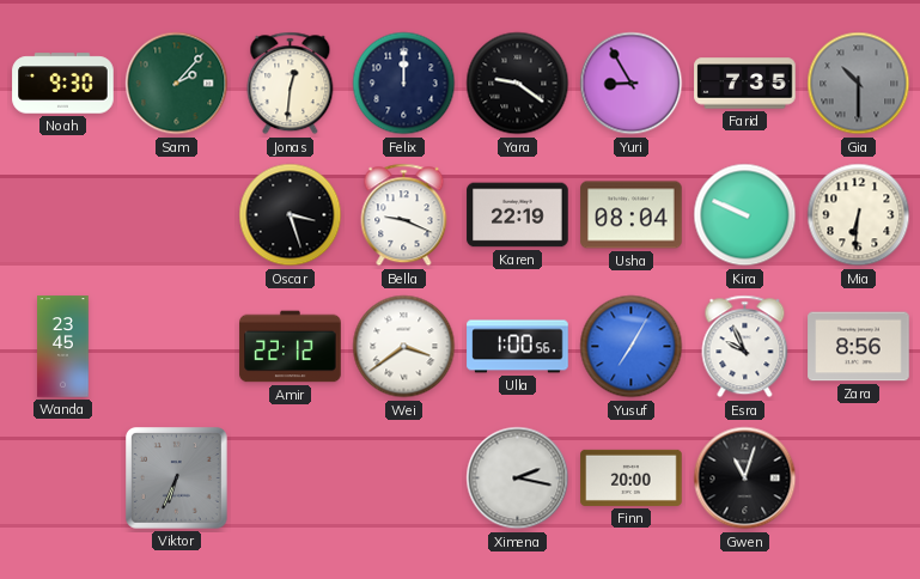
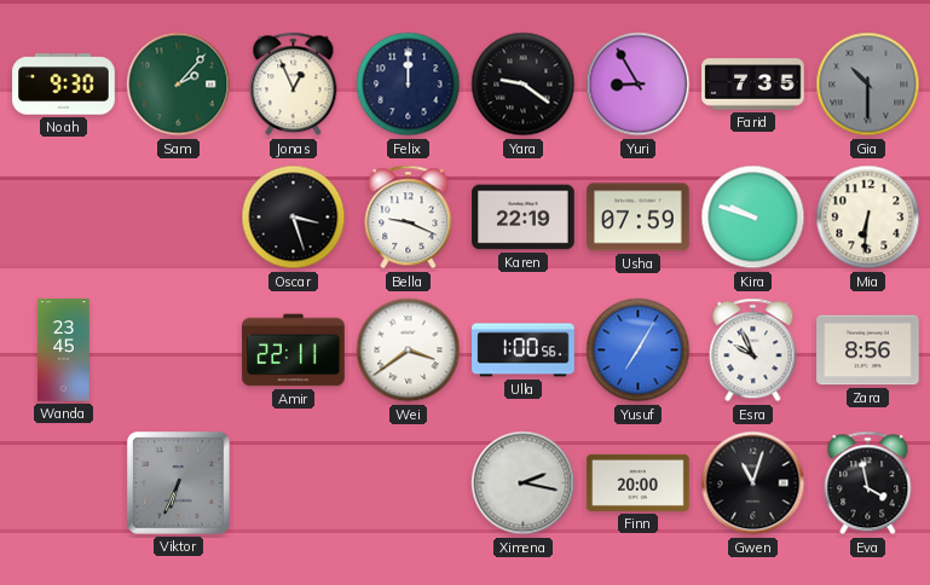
Jonas: 12:31 -> 12:56
Usha: 08:04 -> 07:59
Kira: 9:49 -> 9:48
Amir: 22:12 -> 22:11
Eva: none -> 3:58
